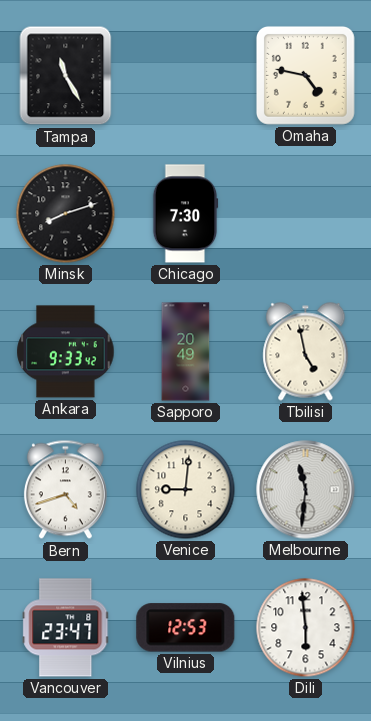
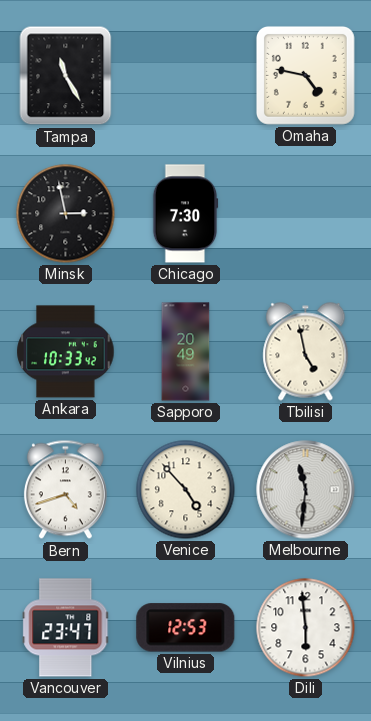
Minsk: 8:12 -> 2:58
Ankara: 9:33 -> 10:33
Venice: 9:01 -> 4:53
